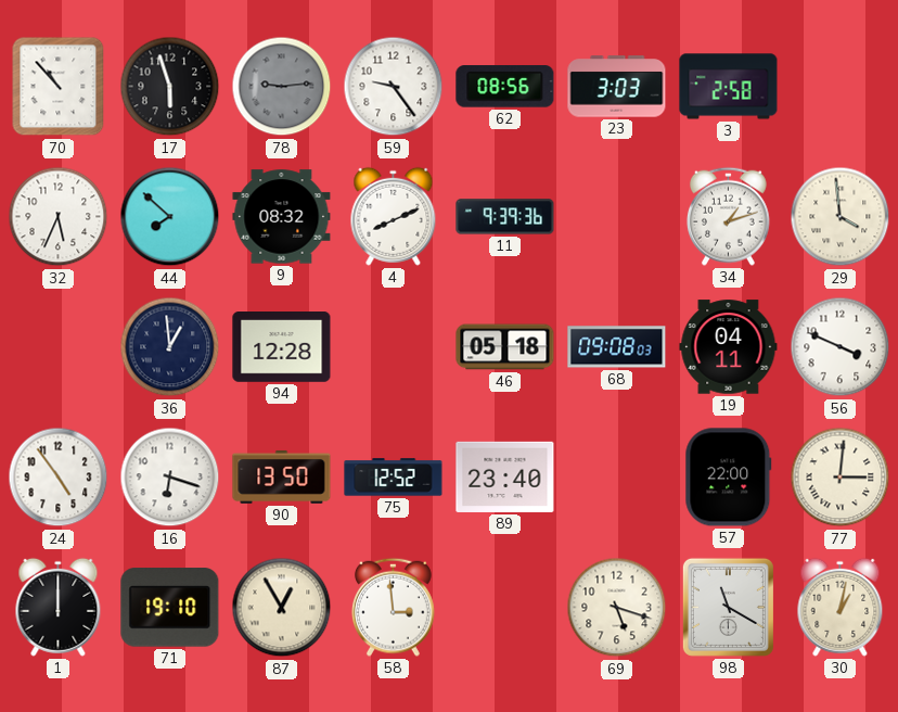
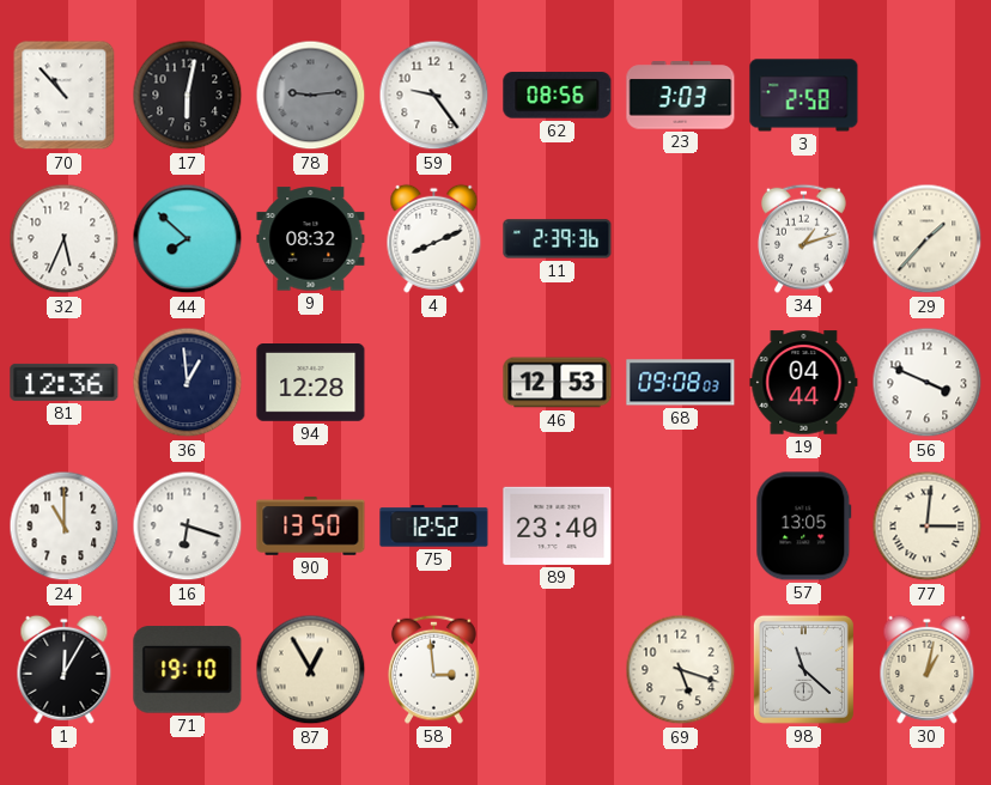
17: 5:57 -> 6:02
11: 9:39 -> 2:39
29: 3:59 -> 1:37
81: none -> 12:36
46: 05:18 -> 12:53
19: 04:11 -> 04:44
24: 4:54 -> 11:00
57: 22:00 -> 13:05
1: 12:00 -> 12:05
98: 11:20 -> 11:22
